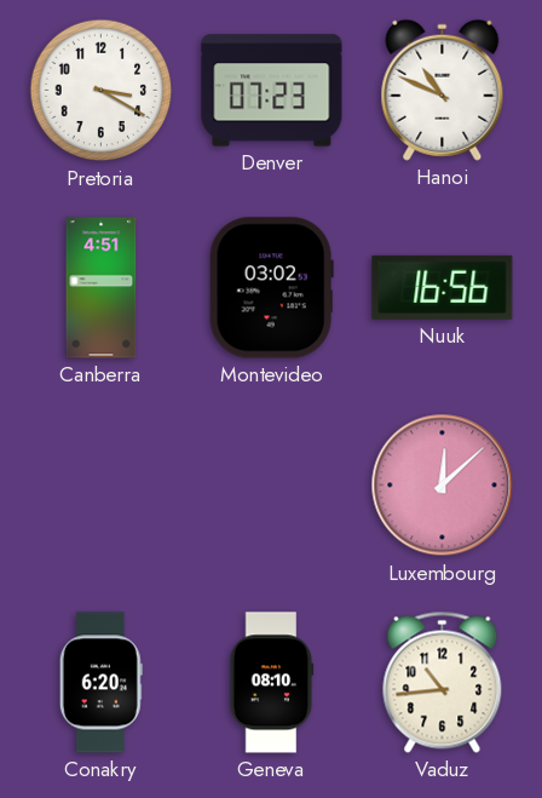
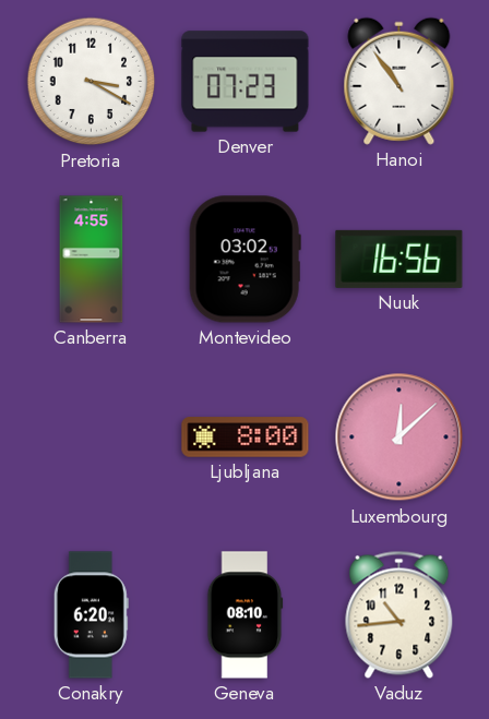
Hanoi: 10:49 -> 10:54
Canberra: 4:51 -> 4:55
Ljubljana: none -> 8:00
